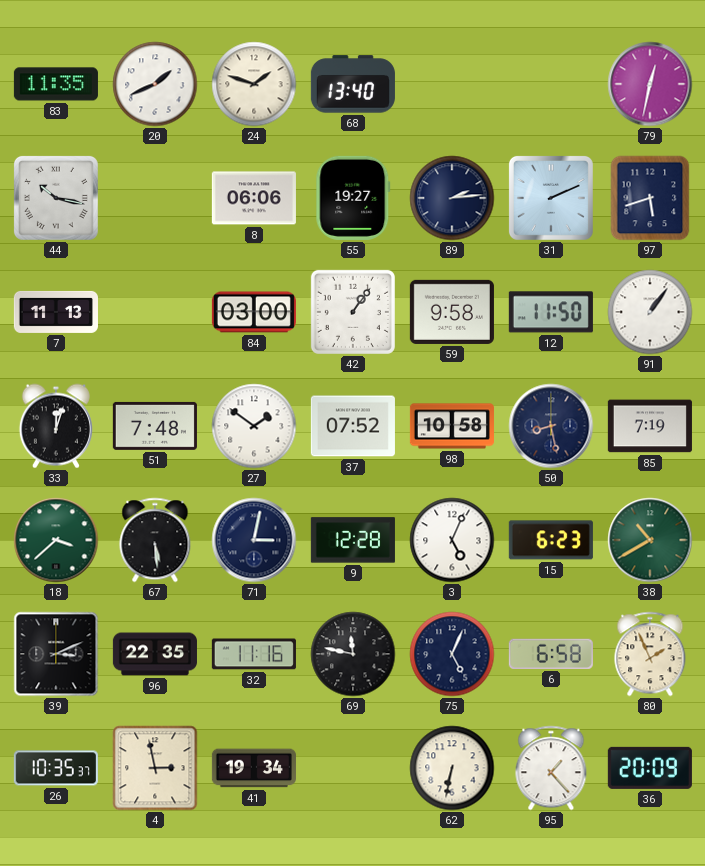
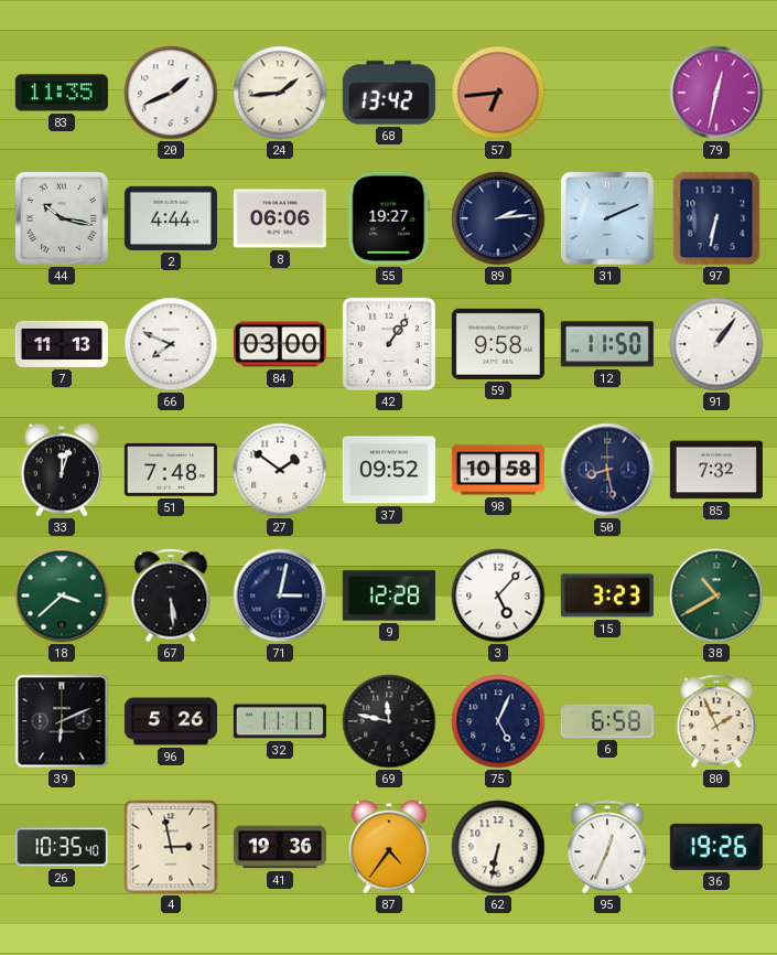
24: 1:48 -> 1:44
68: 13:40 -> 13:42
57: none -> 6:44
2: none -> 4:44
97: 5:42 -> 6:32
66: none -> 7:49
37: 07:52 -> 09:52
85: 7:19 -> 7:32
3: 5:04 -> 5:07
15: 6:23 -> 3:23
39: 3:11 -> 6:11
96: 22:35 -> 5:26
32: 11:16 -> 11:11
26: 10:35:37 -> 10:35:40
41: 19:34 -> 19:36
87: none -> 4:36
95: 1:23 -> 12:34
36: 20:09 -> 19:26
